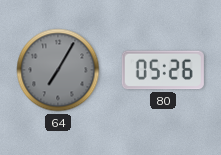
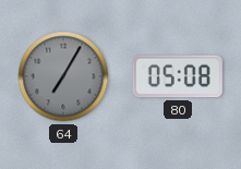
80: 05:26 -> 05:08
